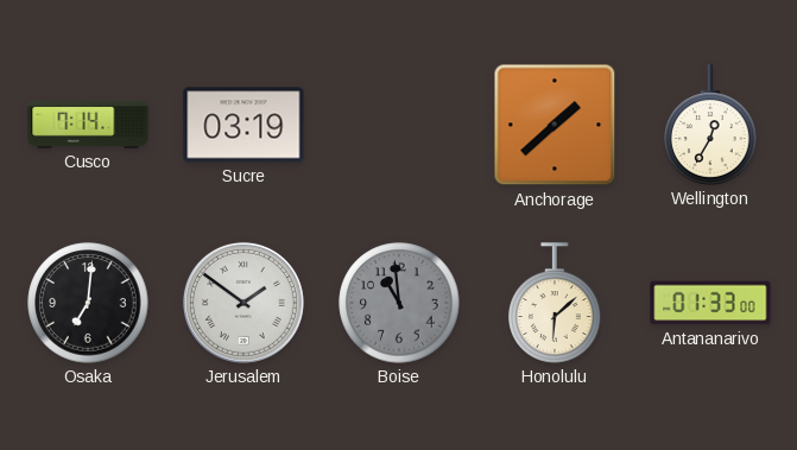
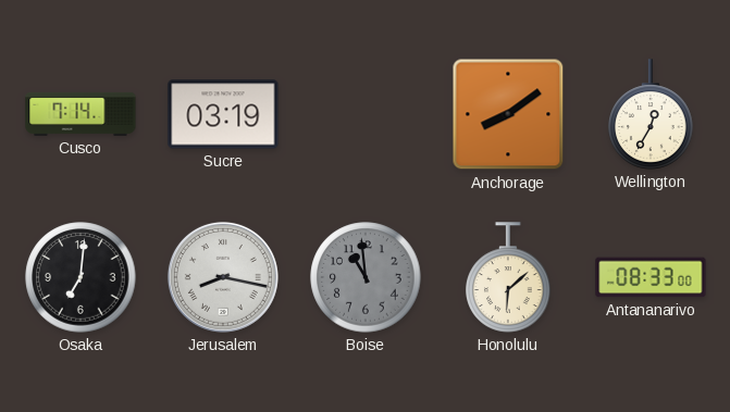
Anchorage: 1:38 -> 8:09
Jerusalem: 1:51 -> 8:17
Antananarivo: 01:33 -> 08:33
